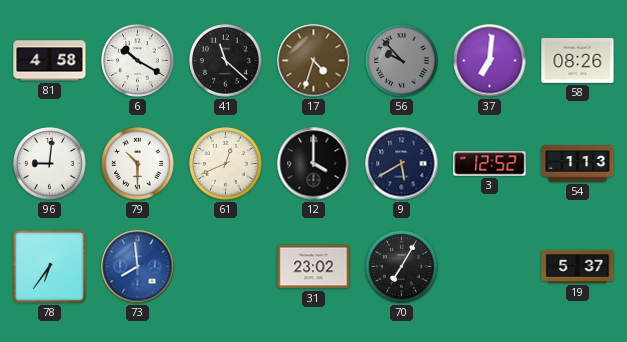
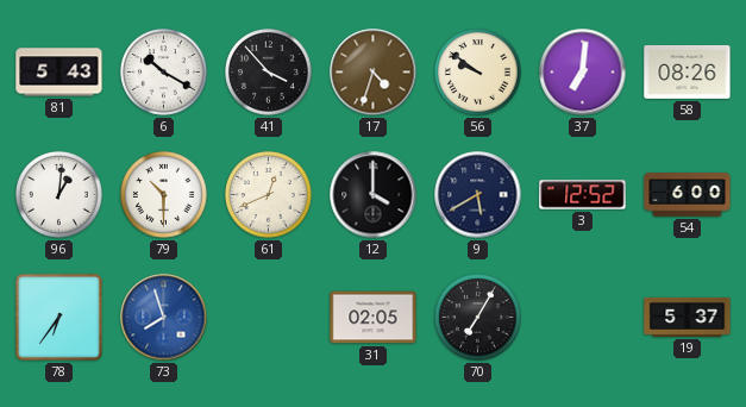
81: 4:58 -> 5:43
41: 11:22 -> 3:53
56: 9:53 -> 9:51
56 dial: grey -> cream
96: 9:01 -> 1:01
54: 1:13 -> 6:00
73: 7:59 -> 7:57
31: 23:02 -> 02:05
